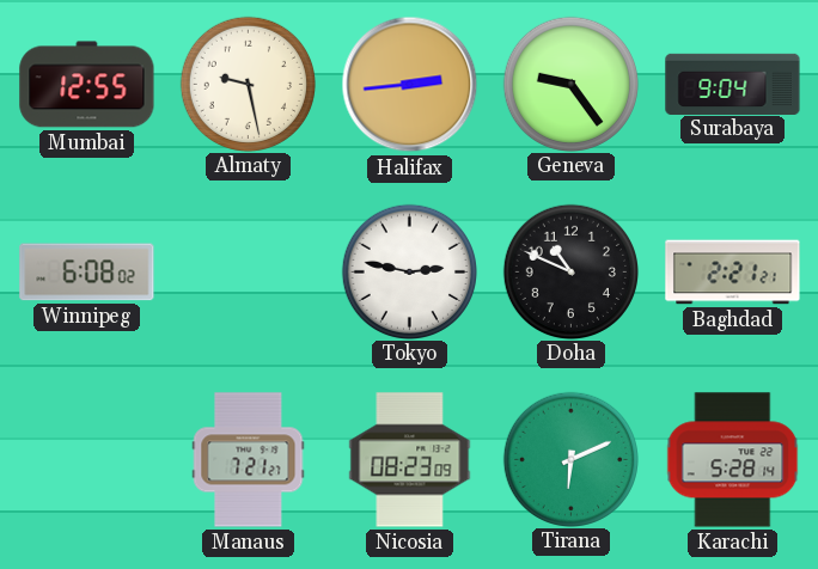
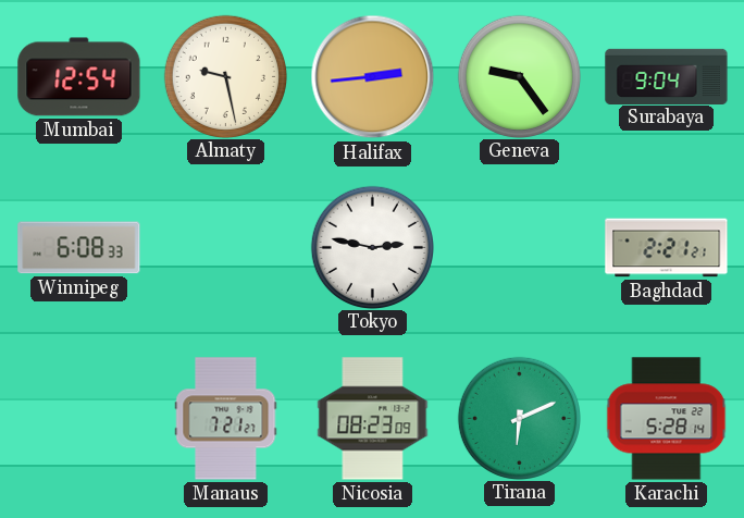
Mumbai: 12:55 -> 12:54
Winnipeg: 6:08:02 -> 6:08:33
Doha: 10:49 -> none
